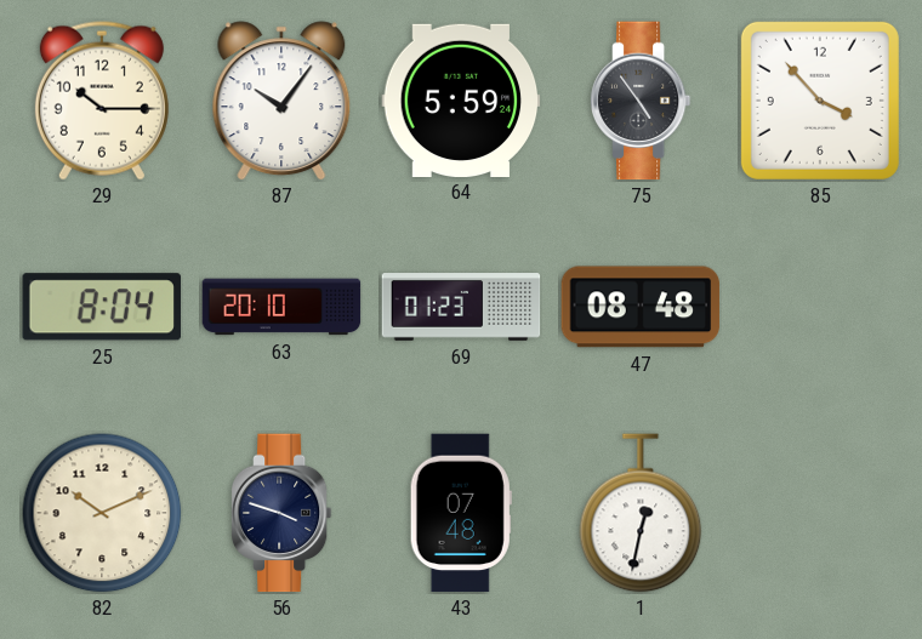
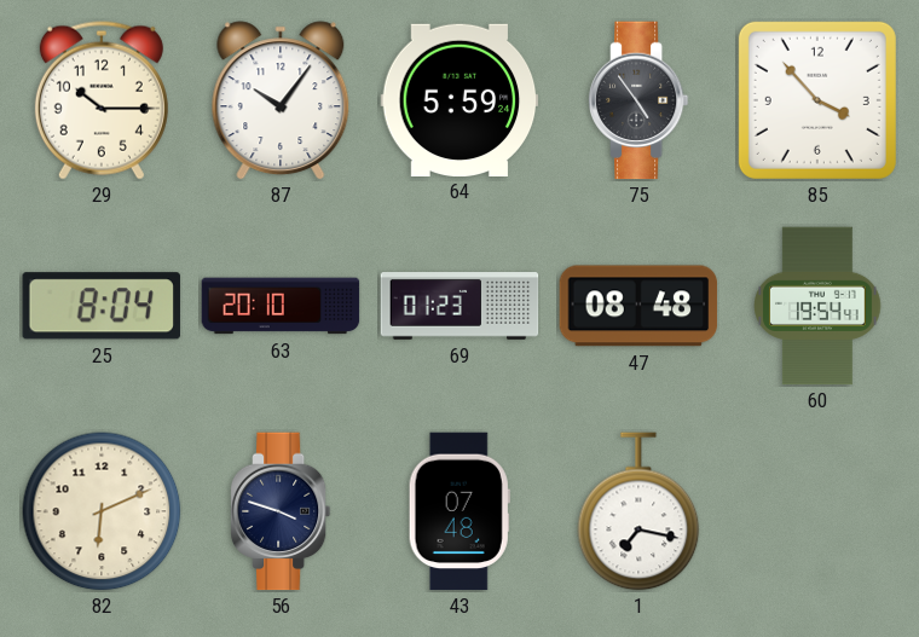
60: none -> 19:54
82: 10:11 -> 6:11
1: 12:32 -> 7:17
